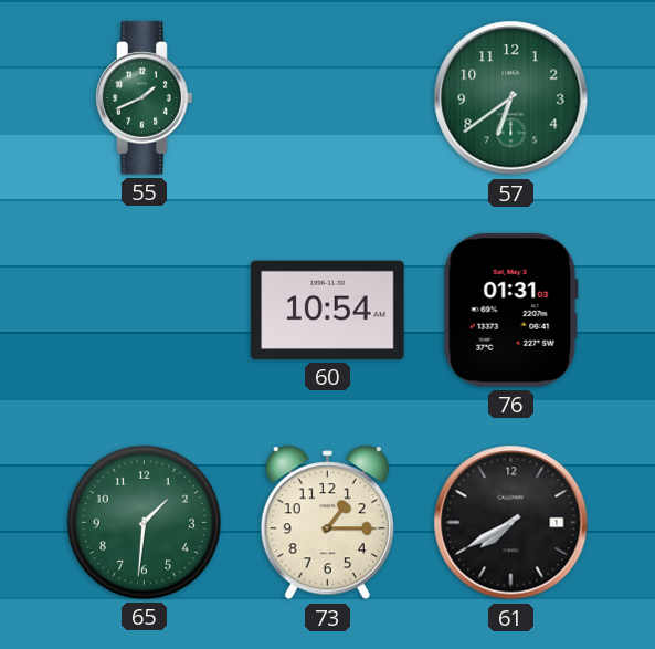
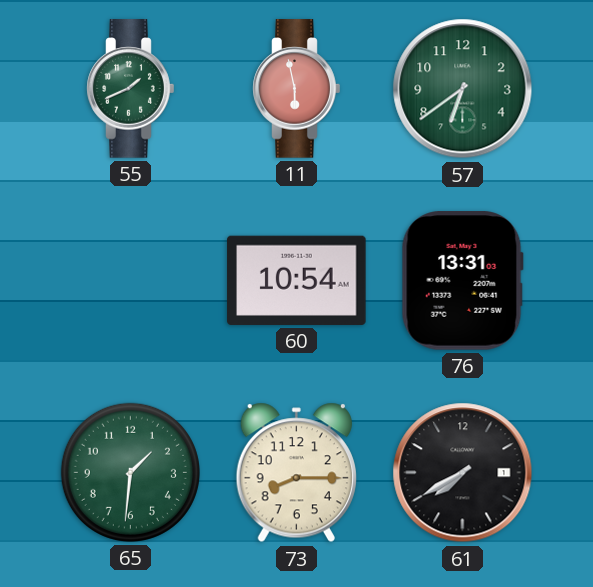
11: none -> 5:58
76: 01:31 -> 13:31
73: 1:15 -> 8:15
